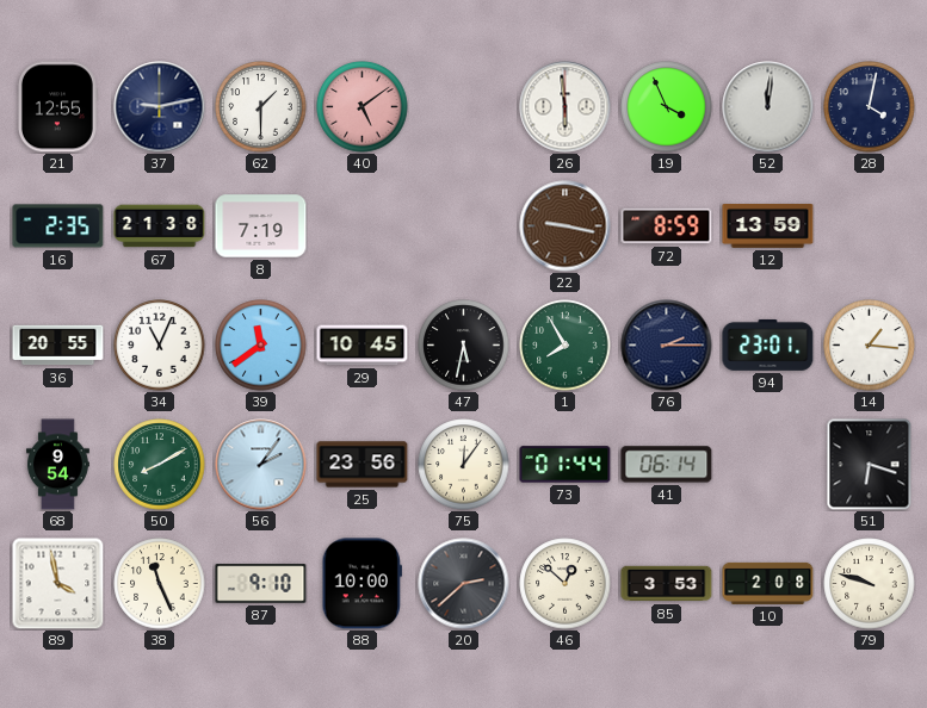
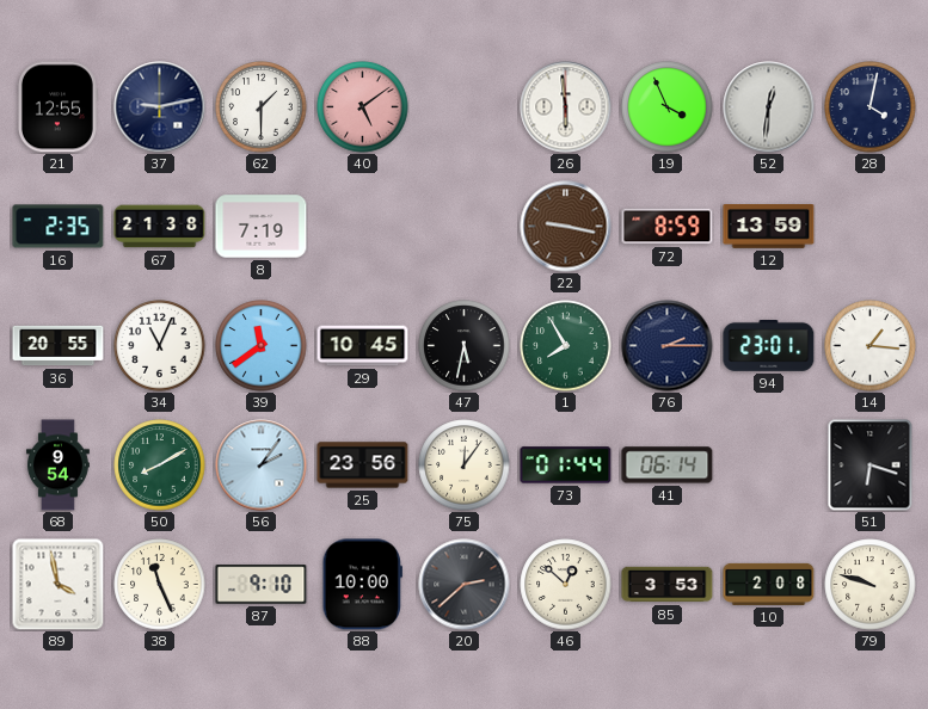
52: 12:01 -> 12:31
